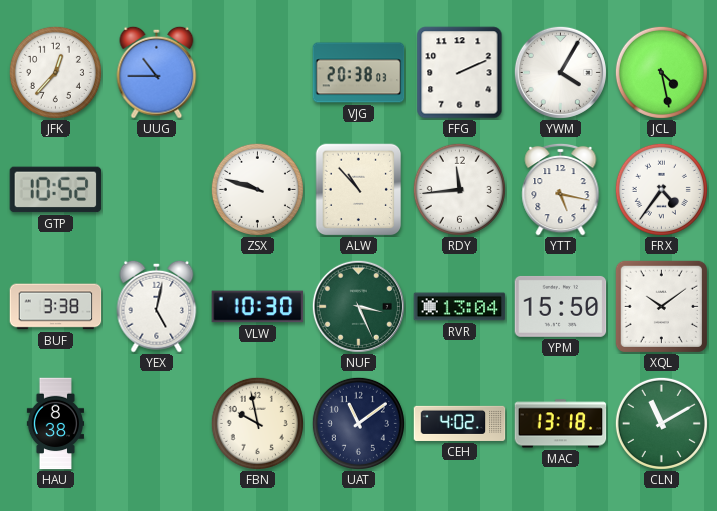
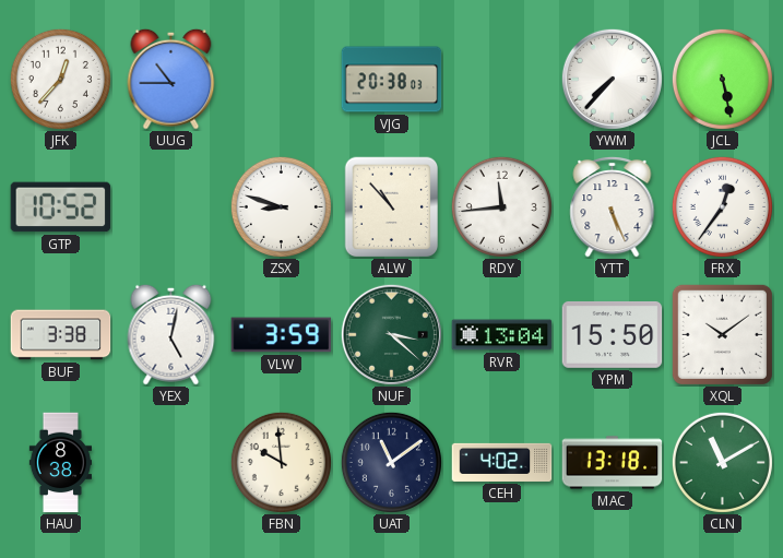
FFG: 2:11 -> none
YWM: 4:05 -> 7:37
JCL: 4:28 -> 5:28
ZSX: 9:48 -> 8:48
YTT: 5:17 -> 5:26
FRX: 4:36 -> 12:36
VLW: 10:30 -> 3:59
NUF: 3:26 -> 3:22
FBN: 9:58 -> 9:59
